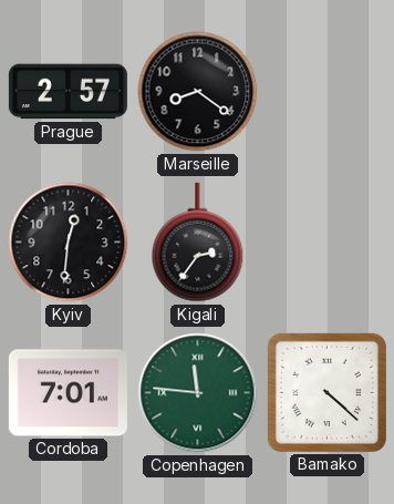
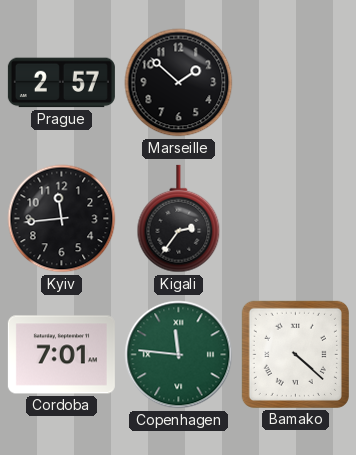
Marseille: 8:21 -> 1:52
Kyiv: 12:31 -> 11:44
